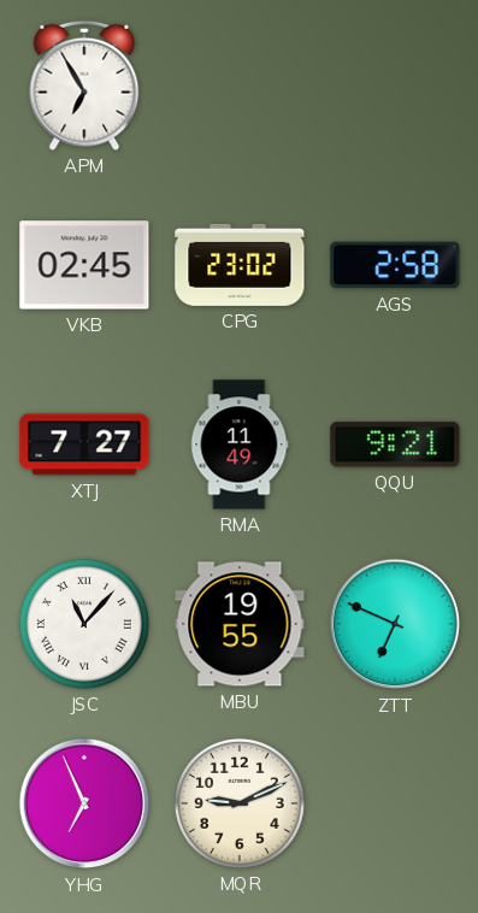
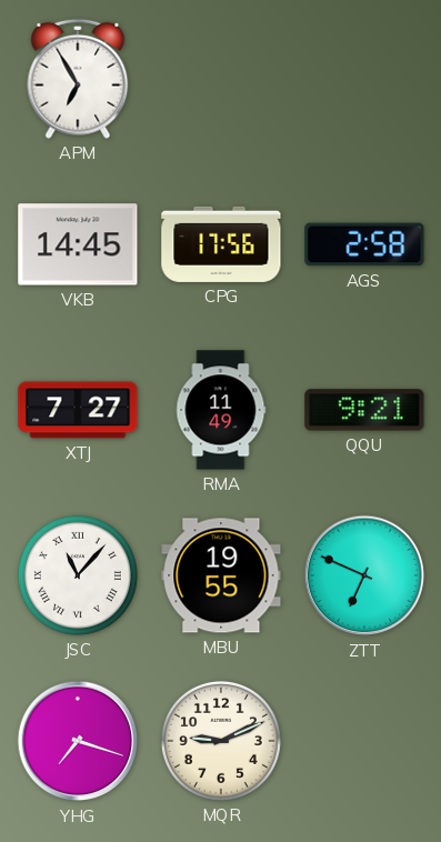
VKB: 02:45 -> 14:45
CPG: 23:02 -> 17:56
YHG: 6:56 -> 7:18
